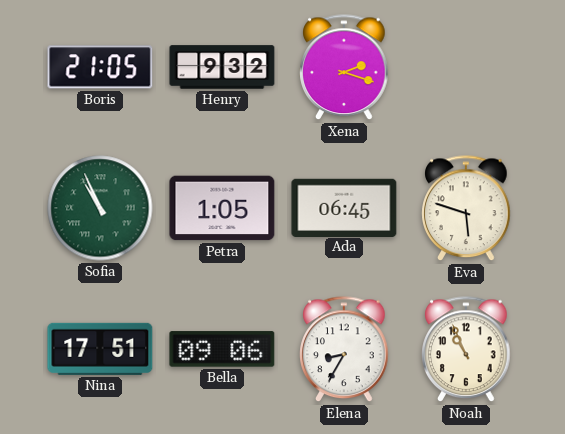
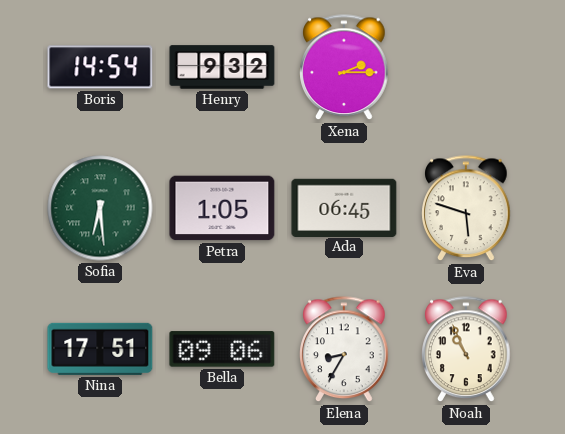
Boris: 21:05 -> 14:54
Xena: 2:18 -> 2:15
Sofia: 10:56 -> 6:29
